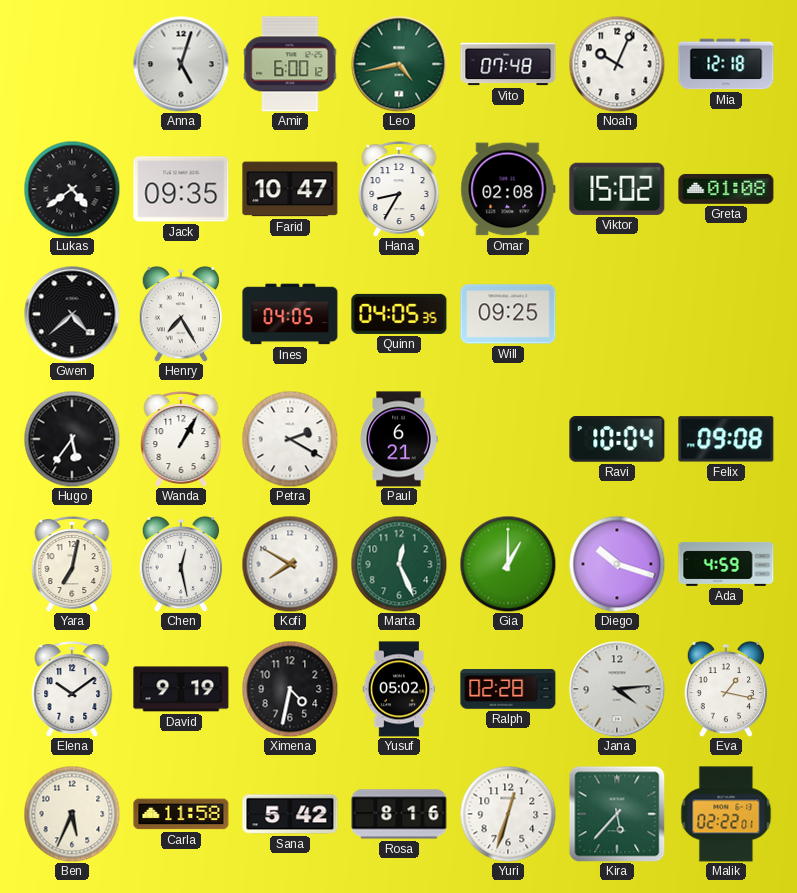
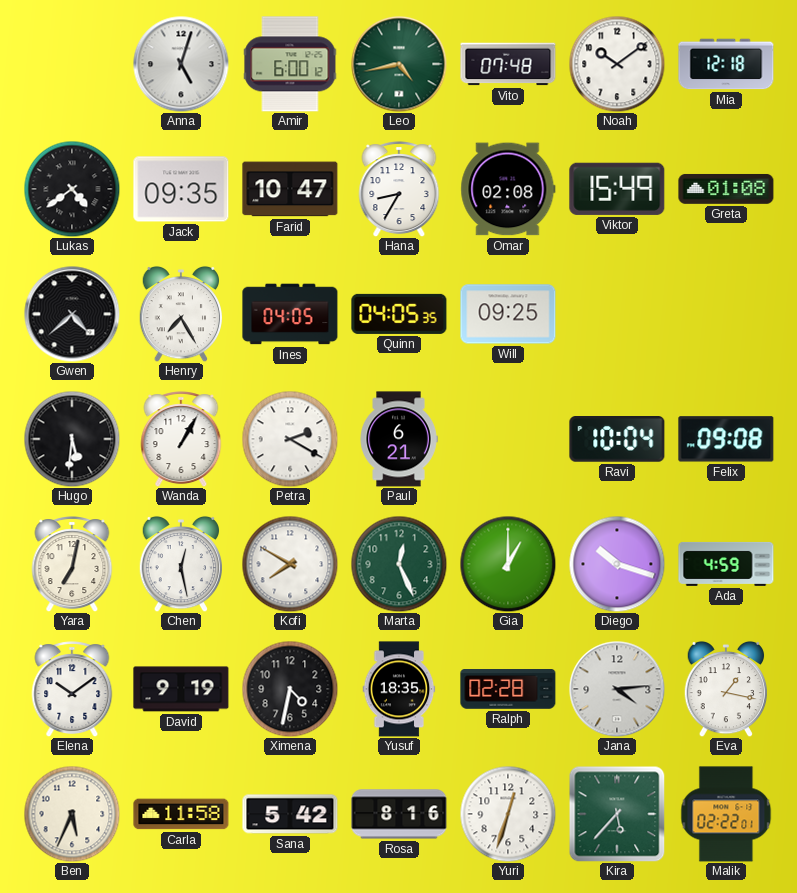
Noah: 10:04 -> 10:09
Viktor: 15:02 -> 15:49
Hugo: 5:36 -> 5:31
Yusuf: 05:02 -> 18:35
